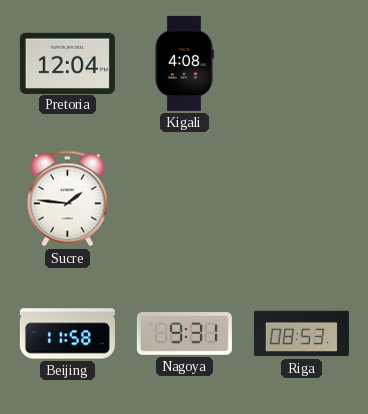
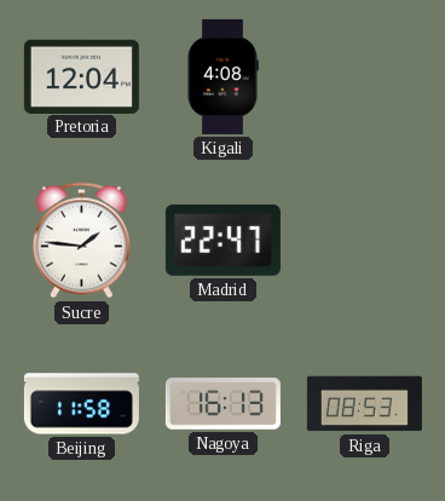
Madrid: none -> 22:47
Nagoya: 9:31 -> 16:13
